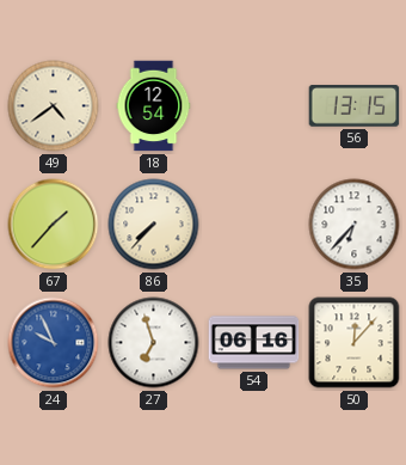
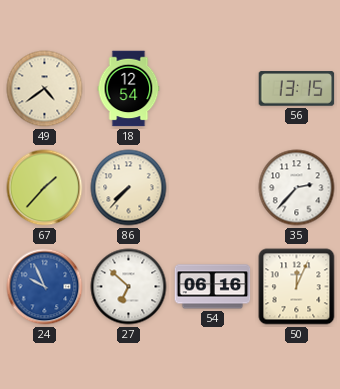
35: 6:37 -> 2:37
27: 6:57 -> 6:52
50: 12:07 -> 12:04
